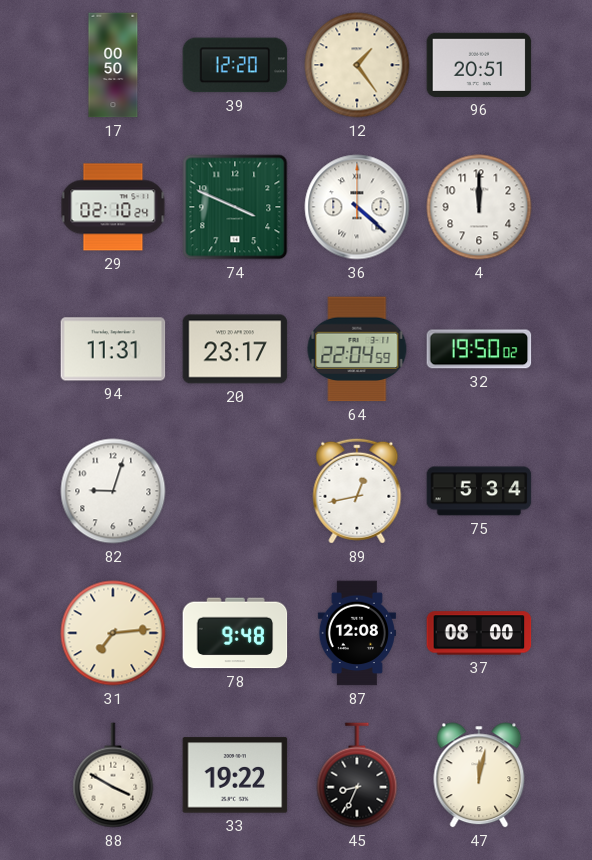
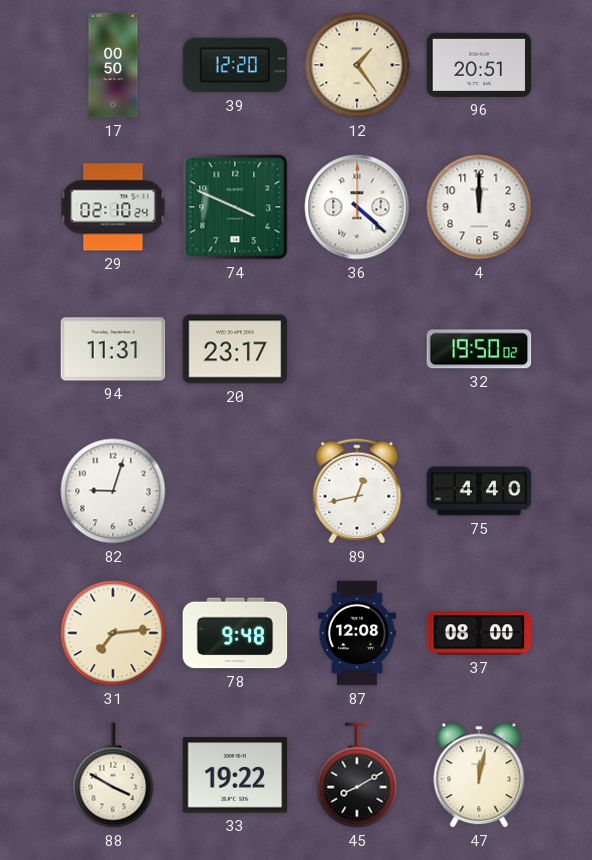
64: 22:04 -> none
75: 5:34 -> 4:40
45: 8:34 -> 8:10
